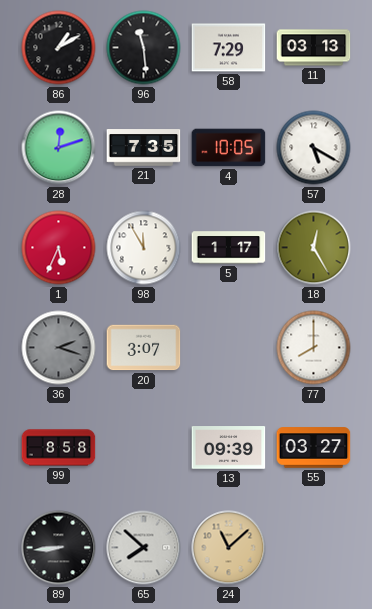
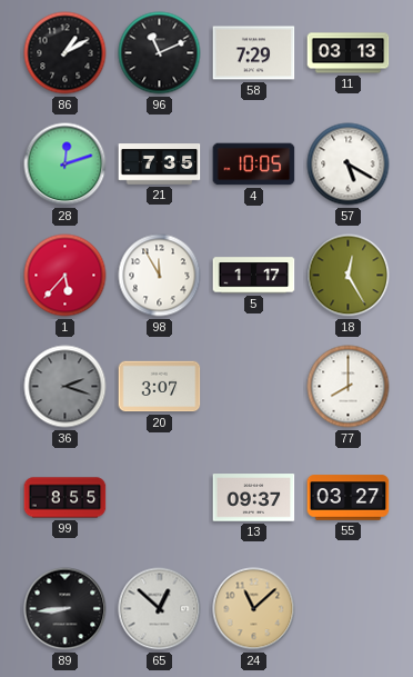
96: 11:29 -> 11:11
1: 5:34 -> 5:37
99: 8:58 -> 8:55
13: 09:39 -> 09:37
65: 7:52 -> 12:52
